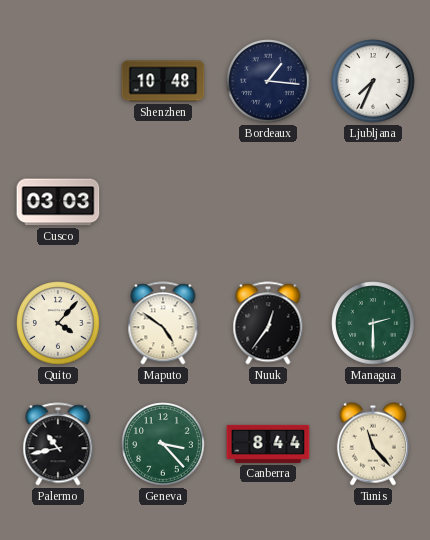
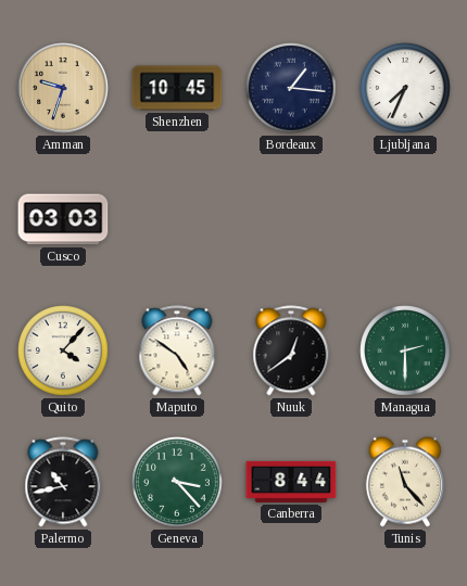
Amman: none -> 9:33
Shenzhen: 10:48 -> 10:45
Nuuk: 12:36 -> 12:39
